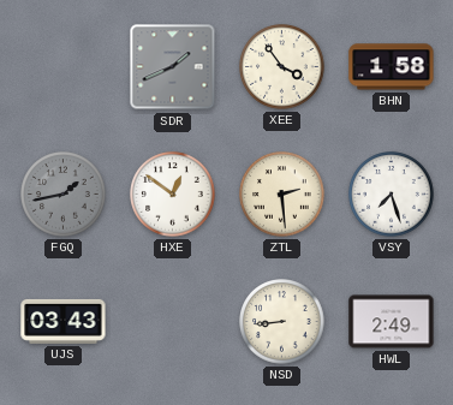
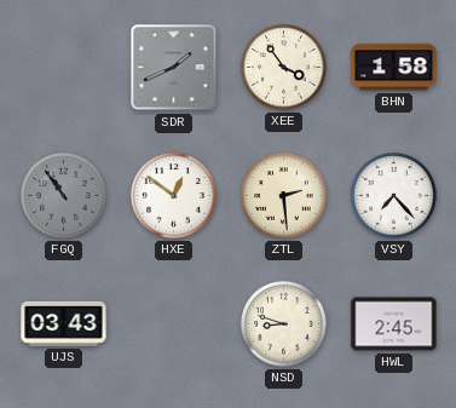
FGQ: 1:43 -> 10:54
VSY: 7:27 -> 7:23
NSD: 8:44 -> 8:48
HWL: 2:49 -> 2:45
